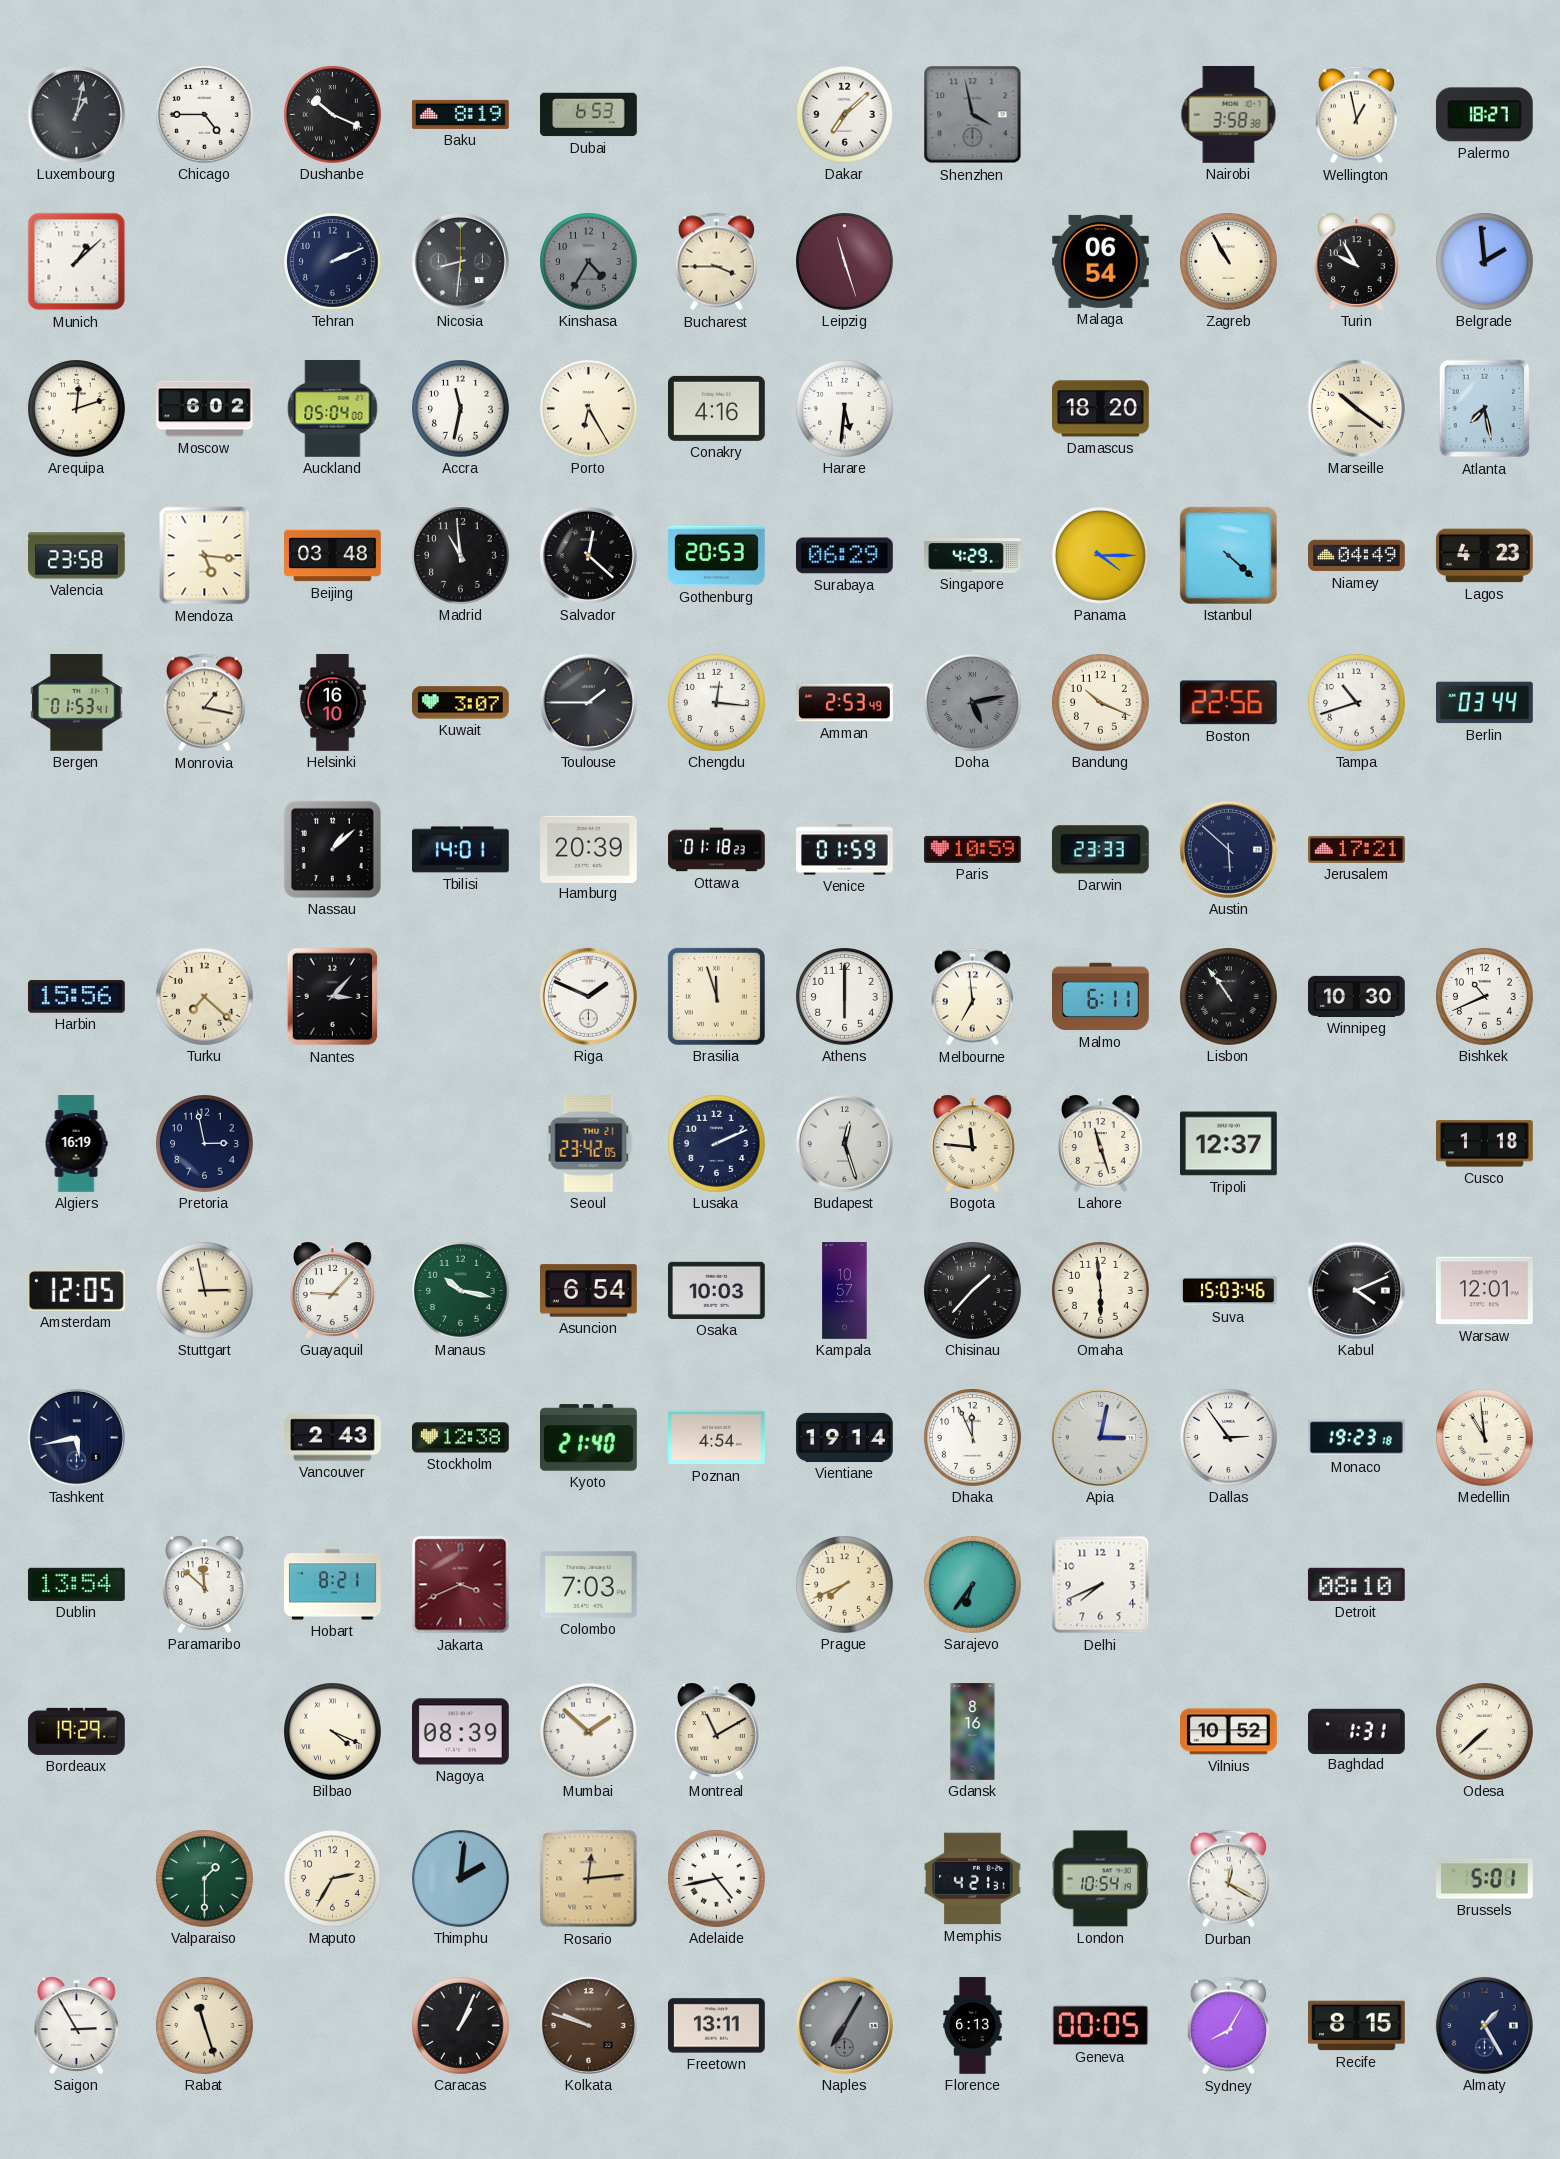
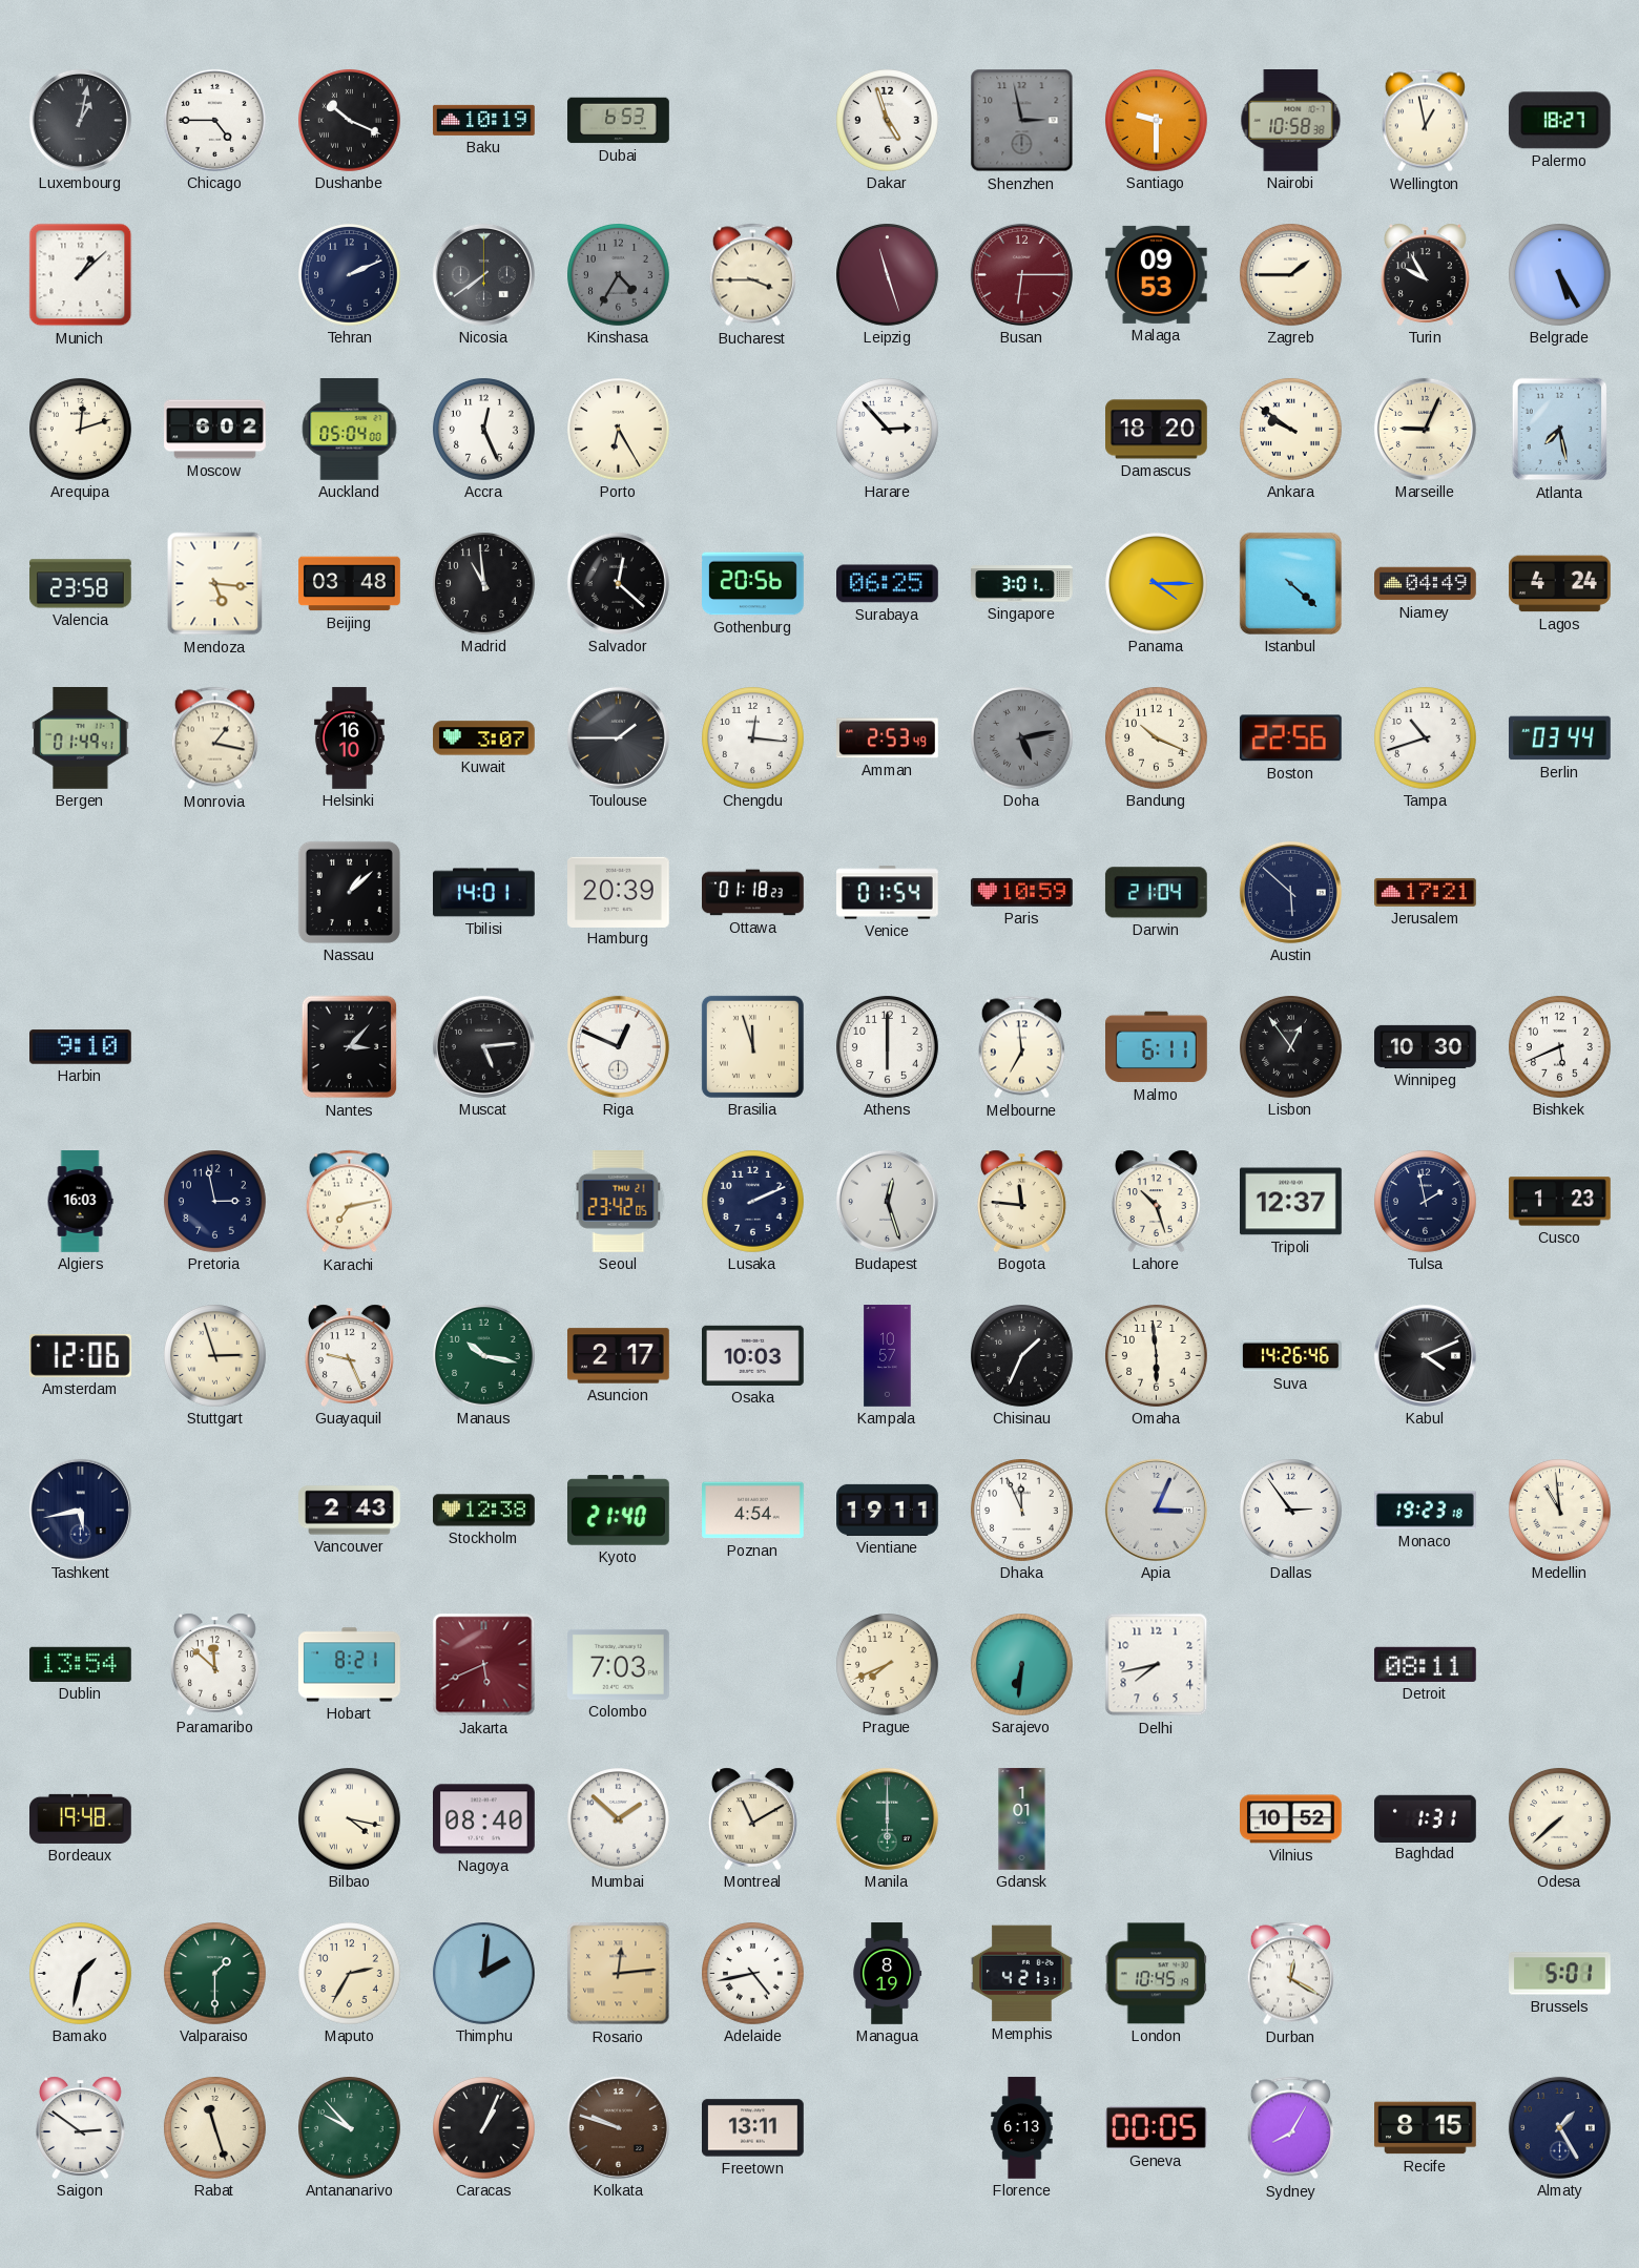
Baku: 8:19 -> 10:19
Dakar: 7:08 -> 4:57
Shenzhen: 3:58 -> 2:58
Santiago: none -> 9:30
Nairobi: 3:58 -> 10:58
Nicosia: 8:31 -> 7:39
Busan: none -> 6:15
Malaga: 06:54 -> 09:53
Zagreb: 10:55 -> 1:45
Belgrade: 1:59 -> 5:25
Accra: 11:32 -> 12:26
Conakry: 4:16 -> none
Harare: 5:31 -> 2:53
Ankara: none -> 9:51
Marseille: 10:21 -> 9:04
Gothenburg: 20:53 -> 20:56
Surabaya: 06:29 -> 06:25
Singapore: 4:29 -> 3:01
Lagos: 4:23 -> 4:24
Bergen: 01:53 -> 01:49
Venice: 01:59 -> 01:54
Darwin: 23:33 -> 21:04
Harbin: 15:56 -> 9:10
Turku: 7:22 -> none
Muscat: none -> 5:14
Riga: 1:49 -> 12:49
Lisbon: 10:54 -> 12:54
Bishkek: 10:41 -> 5:41
Algiers: 16:19 -> 16:03
Karachi: none -> 7:13
Lahore: 11:27 -> 10:27
Tulsa: none -> 1:58
Cusco: 1:18 -> 1:23
Amsterdam: 12:05 -> 12:06
Stuttgart: 2:58 -> 2:57
Guayaquil: 9:07 -> 9:26
Asuncion: 6:54 -> 2:17
Chisinau: 1:37 -> 1:34
Suva: 15:03 -> 14:26
Warsaw: 12:01 -> none
Vientiane: 19:14 -> 19:11
Apia: 3:02 -> 3:04
Jakarta: 3:41 -> 5:41
Sarajevo: 6:36 -> 6:31
Delhi: 7:41 -> 7:43
Detroit: 08:10 -> 08:11
Bordeaux: 19:29 -> 19:48
Bilbao: 4:19 -> 4:17
Nagoya: 08:39 -> 08:40
Manila: none -> 6:00
Gdansk: 8:16 -> 1:01
Bamako: none -> 1:32
Managua: none -> 8:19
London: 10:54 -> 10:45
Saigon: 2:55 -> 2:51
Antananarivo: none -> 9:53
Naples: 7:05 -> none
